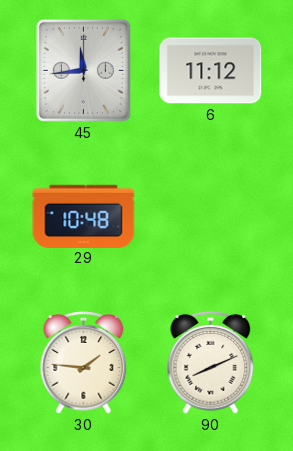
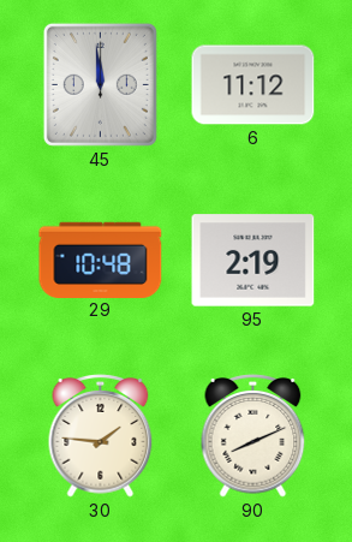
45: 11:44 -> 11:59
95: none -> 2:19
